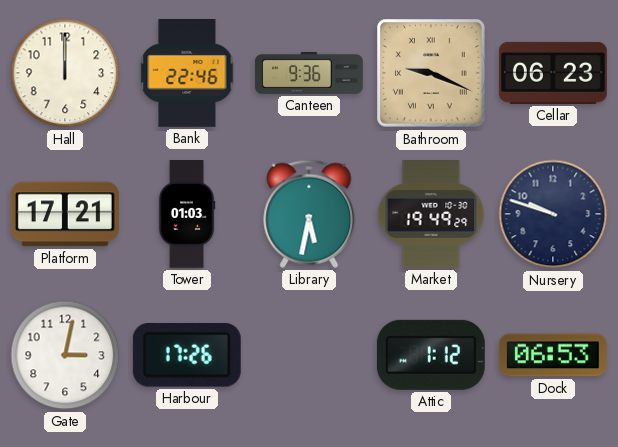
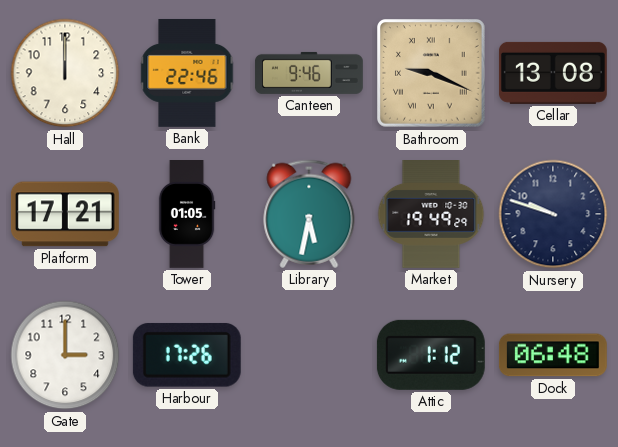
Canteen: 9:36 -> 9:46
Cellar: 06:23 -> 13:08
Tower: 01:03 -> 01:05
Gate: 3:02 -> 3:00
Dock: 06:53 -> 06:48
